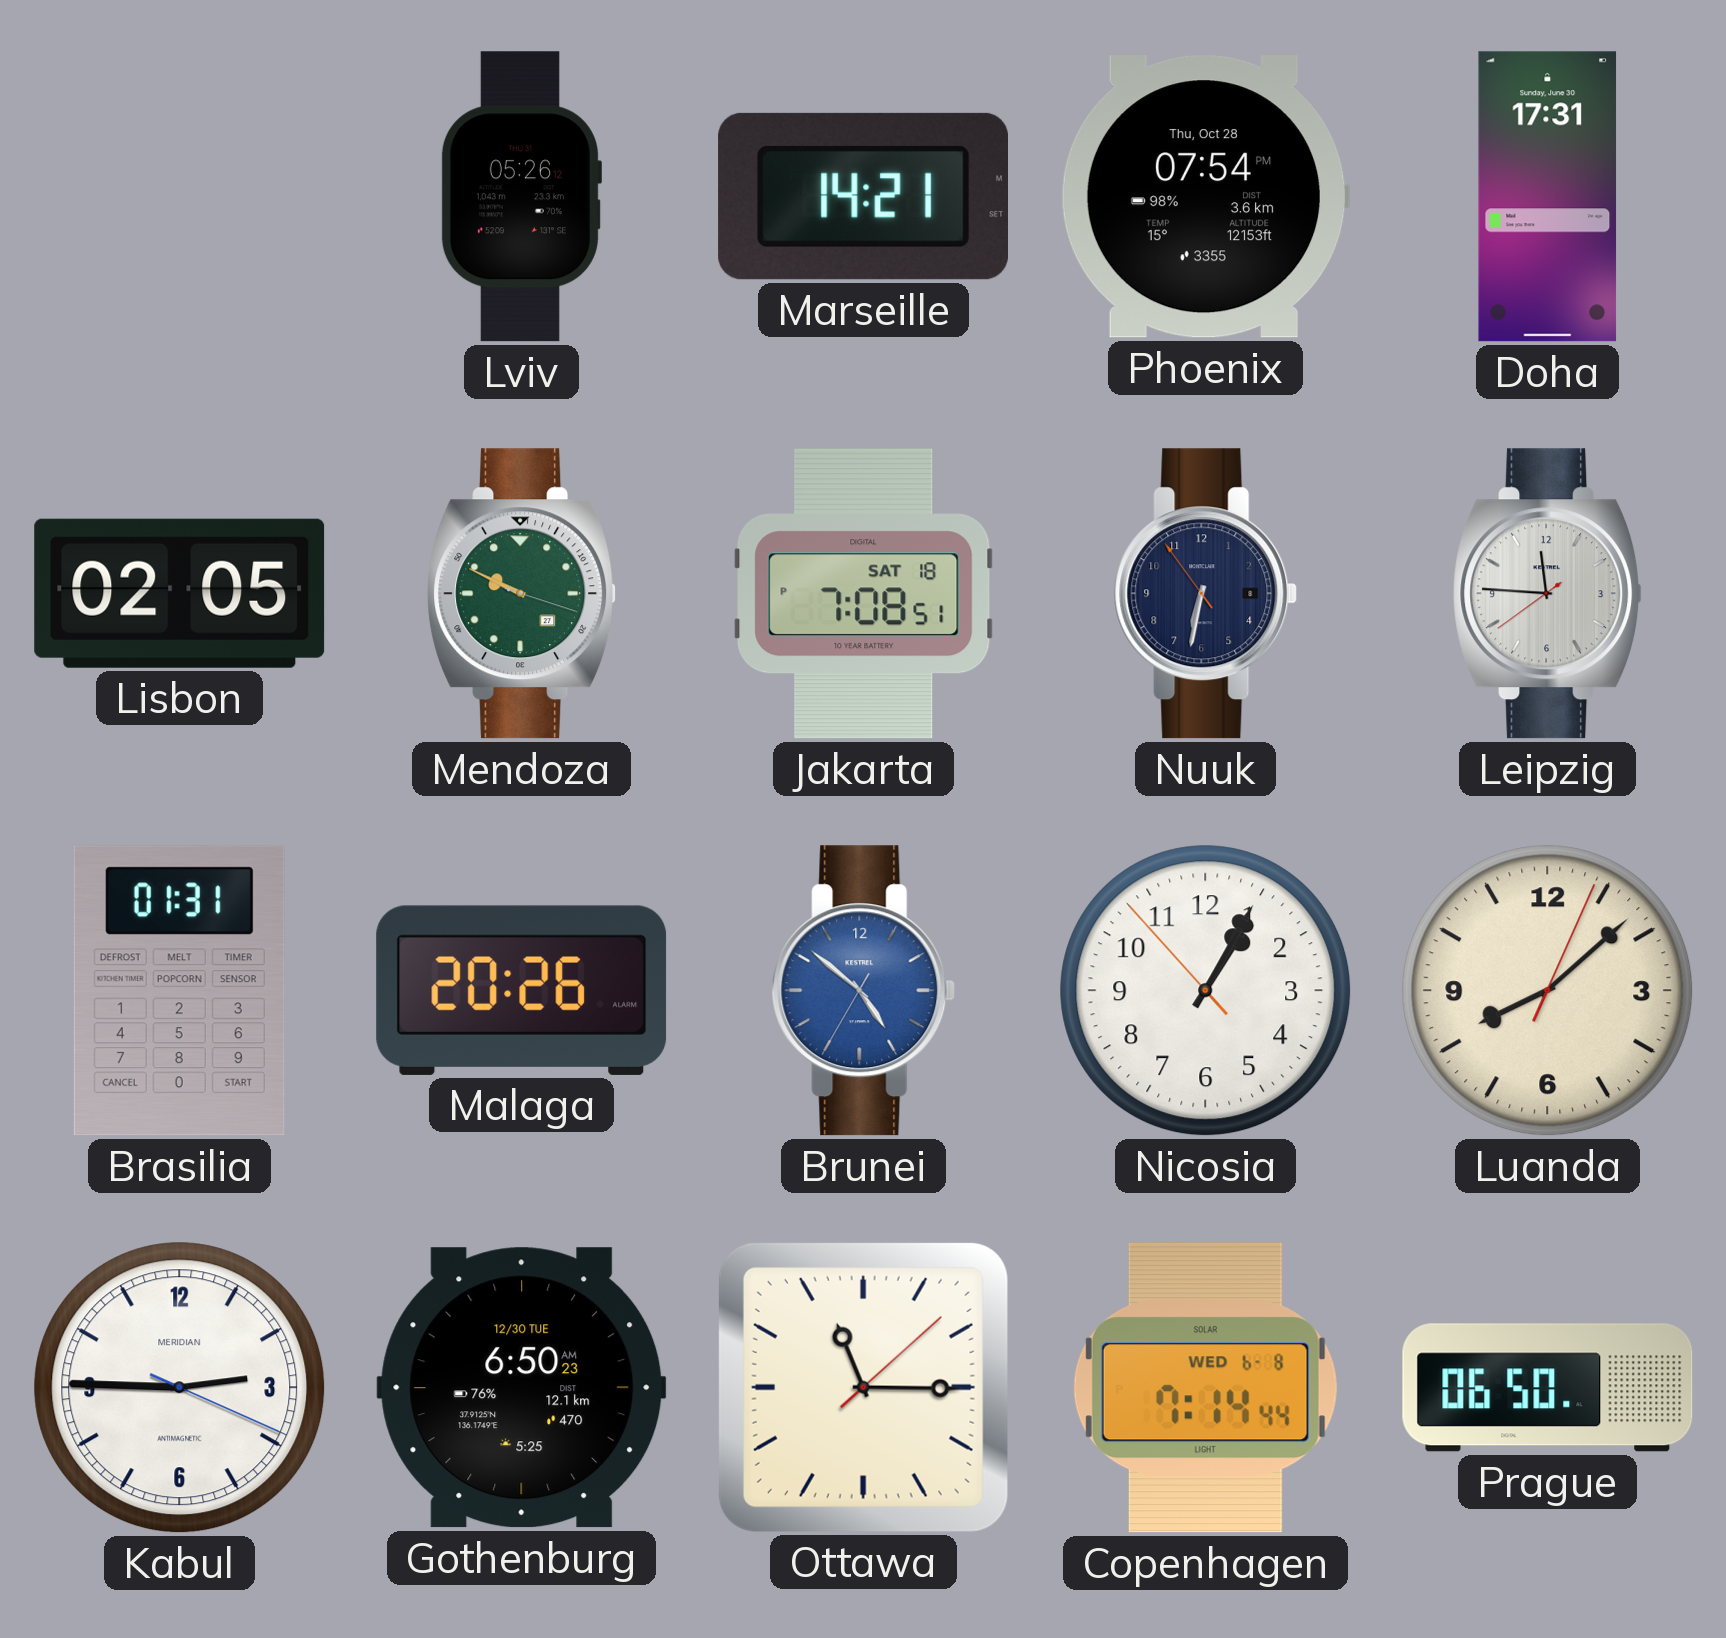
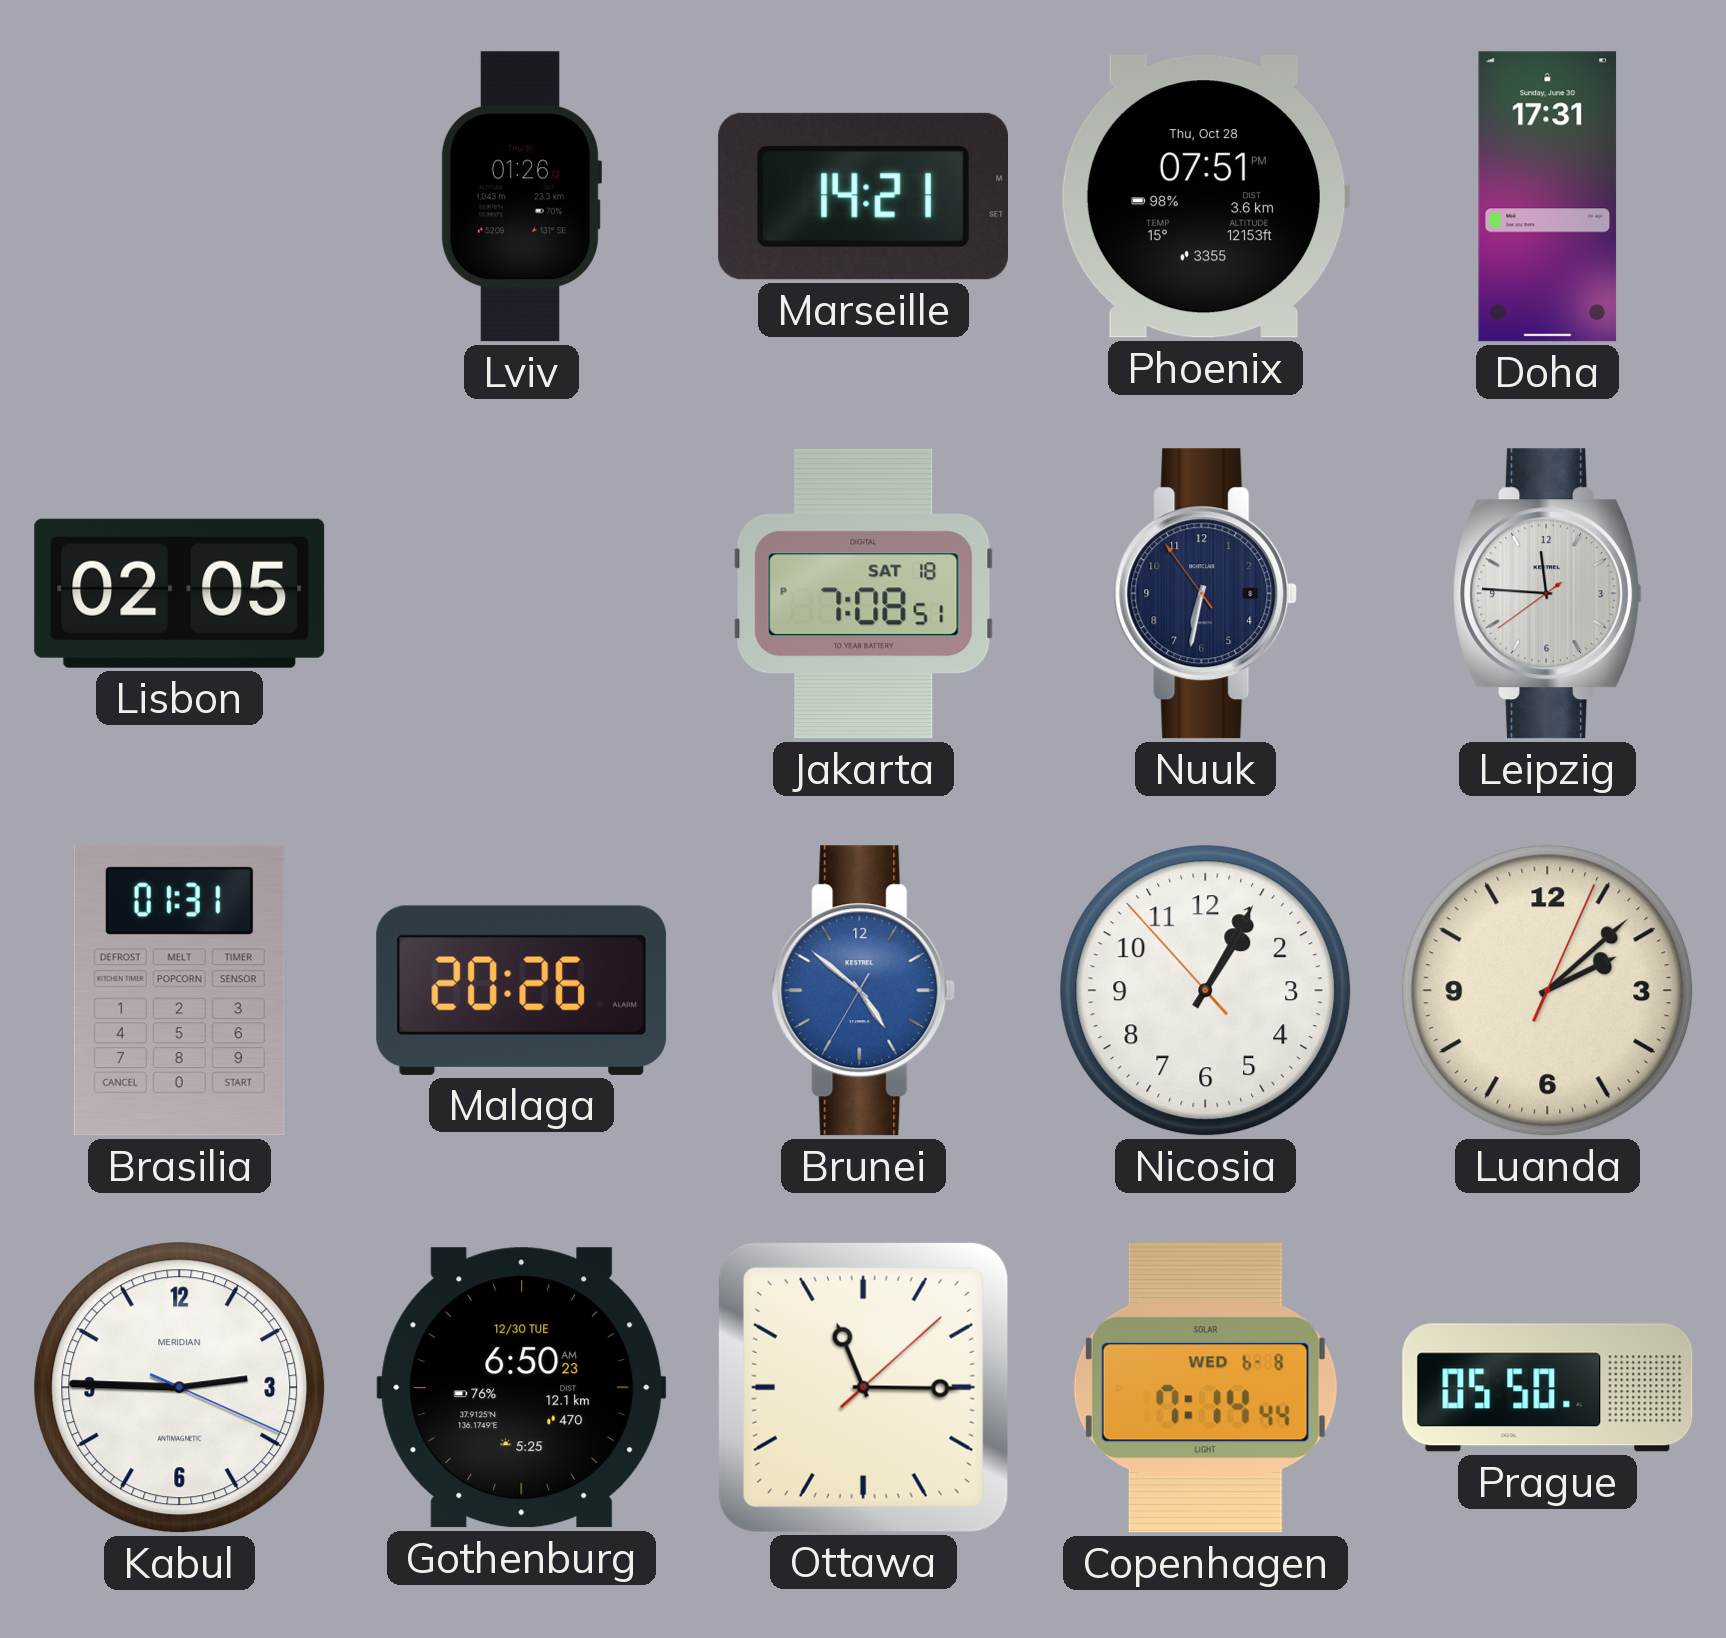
Lviv: 05:26 -> 01:26
Phoenix: 07:54 -> 07:51
Mendoza: 9:49 -> none
Luanda: 8:08 -> 2:08
Prague: 06:50 -> 05:50
